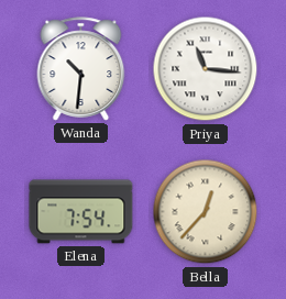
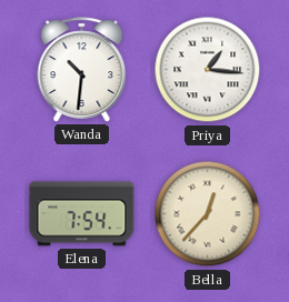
Priya: 11:16 -> 1:16
